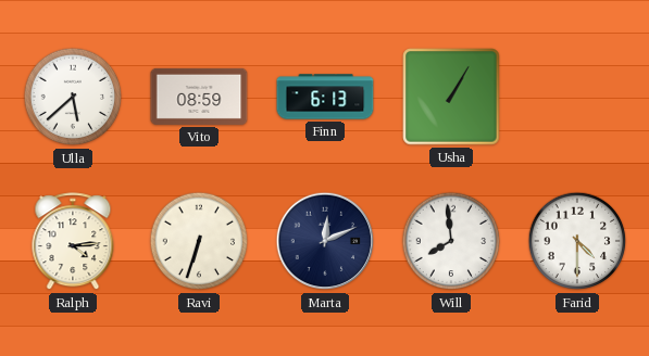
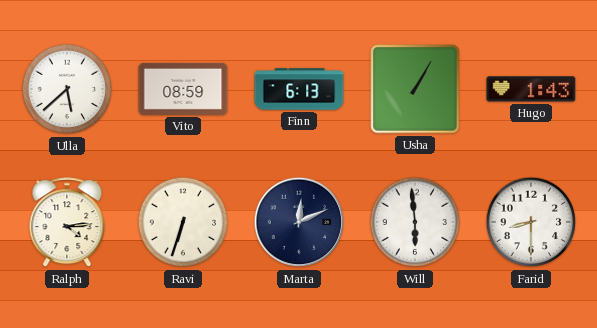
Hugo: none -> 1:43
Will: 7:59 -> 5:59
Farid: 4:30 -> 8:30
